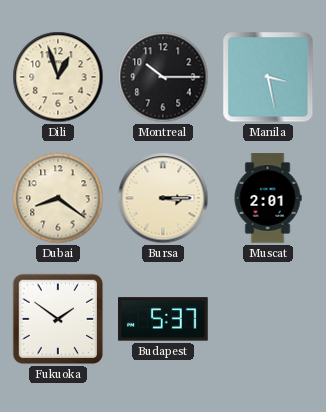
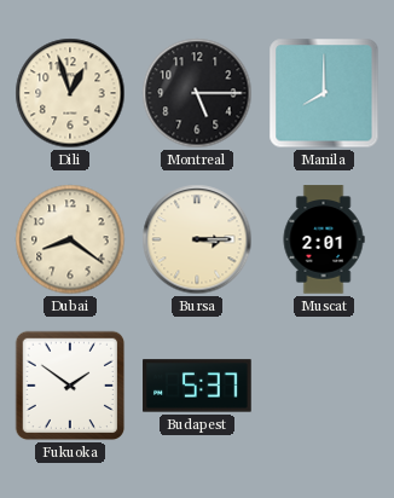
Montreal: 10:15 -> 5:15
Manila: 3:28 -> 8:00
